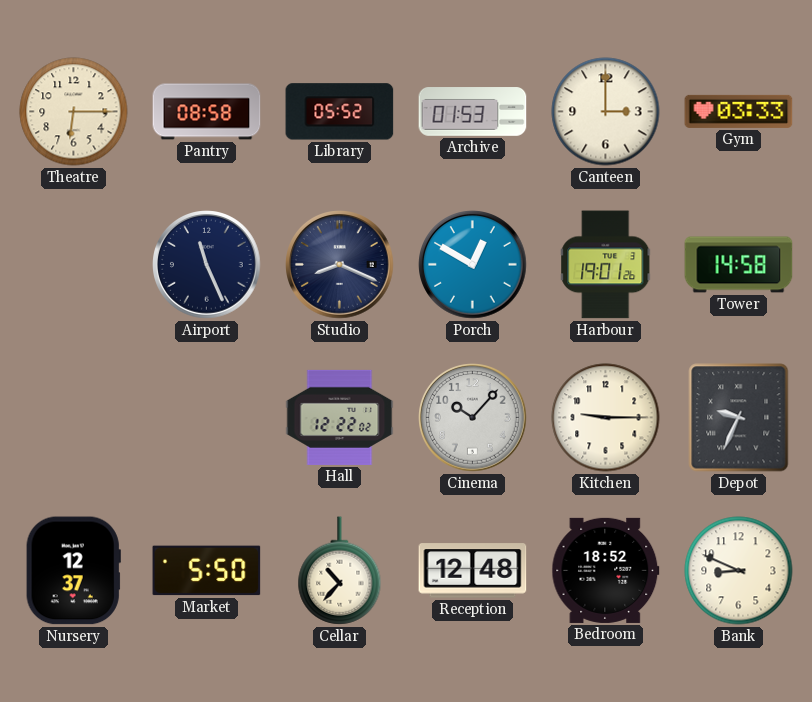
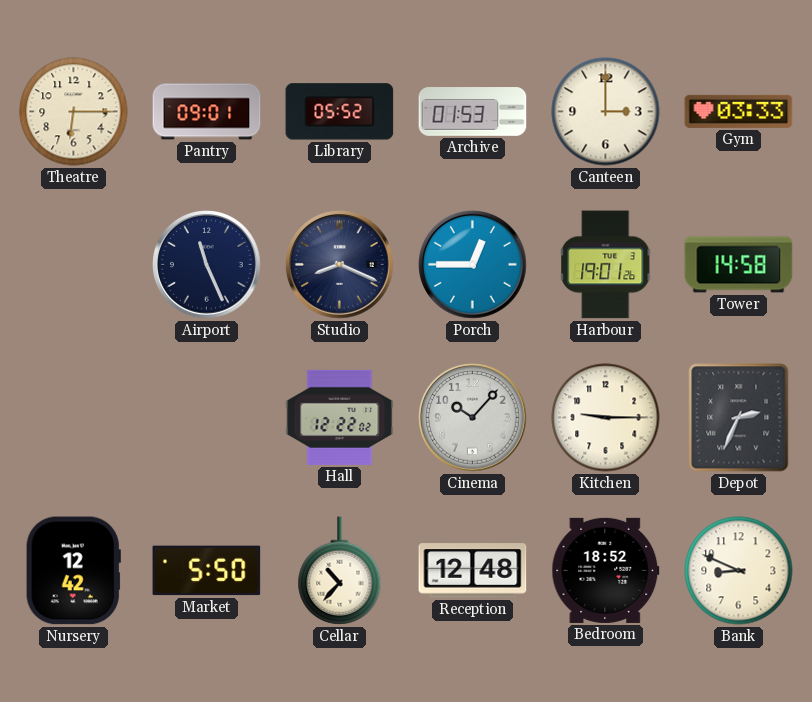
Pantry: 08:58 -> 09:01
Porch: 12:50 -> 12:45
Depot: 9:34 -> 2:34
Nursery: 12:37 -> 12:42
